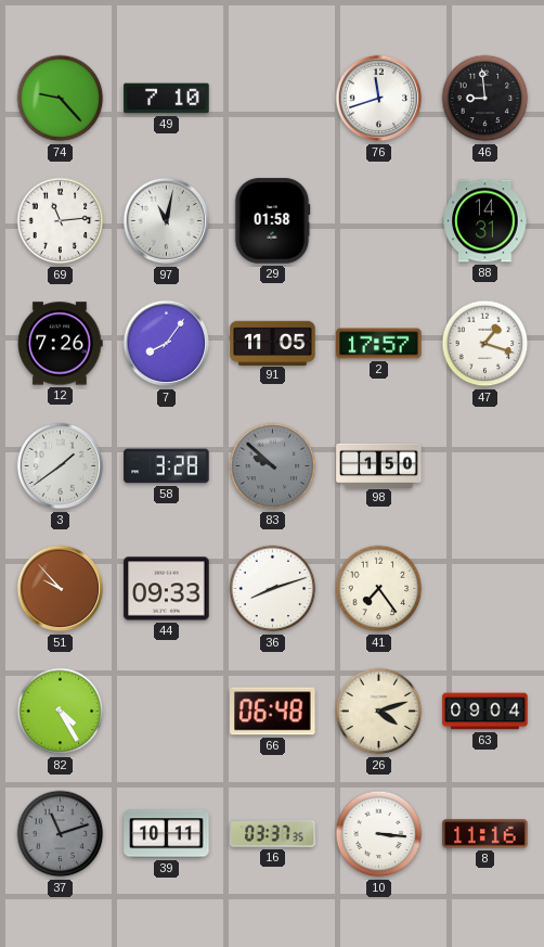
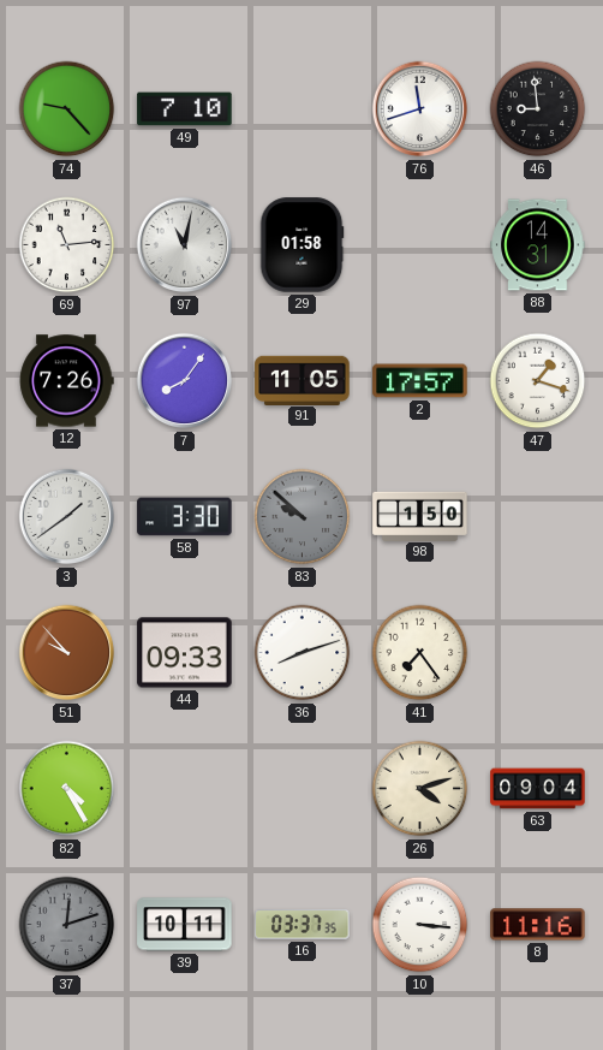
58: 3:28 -> 3:30
66: 06:48 -> none
37: 11:12 -> 12:12
